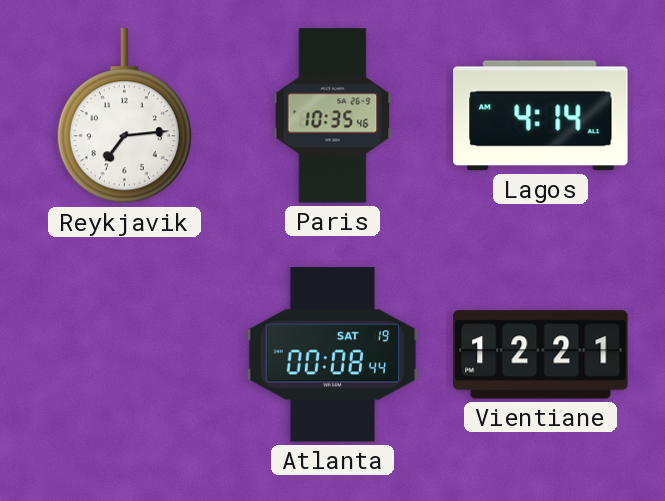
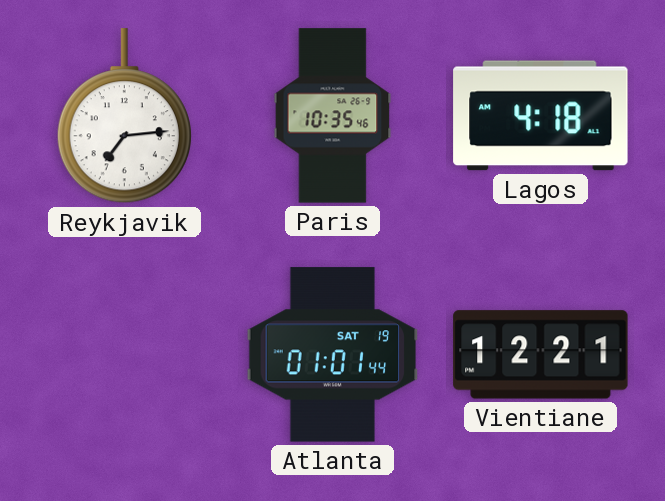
Lagos: 4:14 -> 4:18
Atlanta: 00:08 -> 01:01
